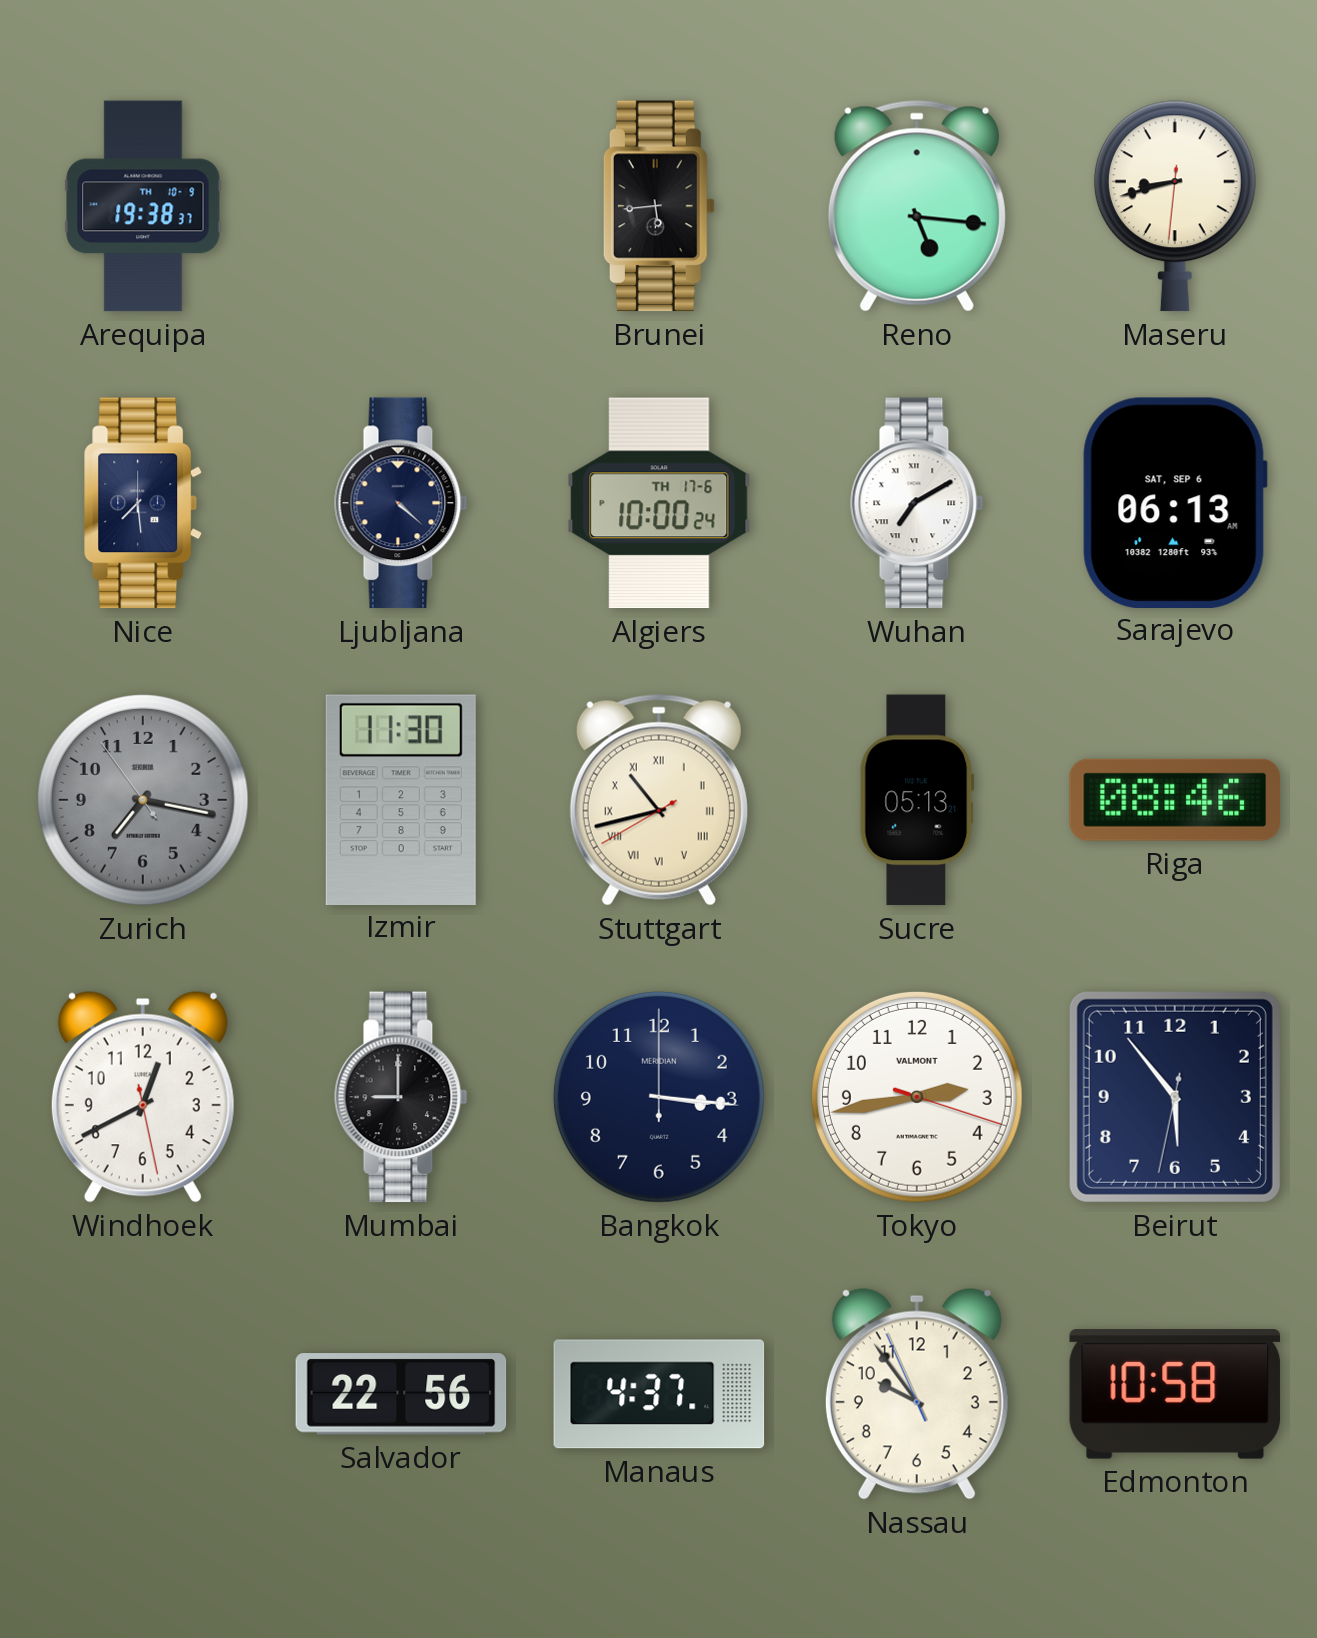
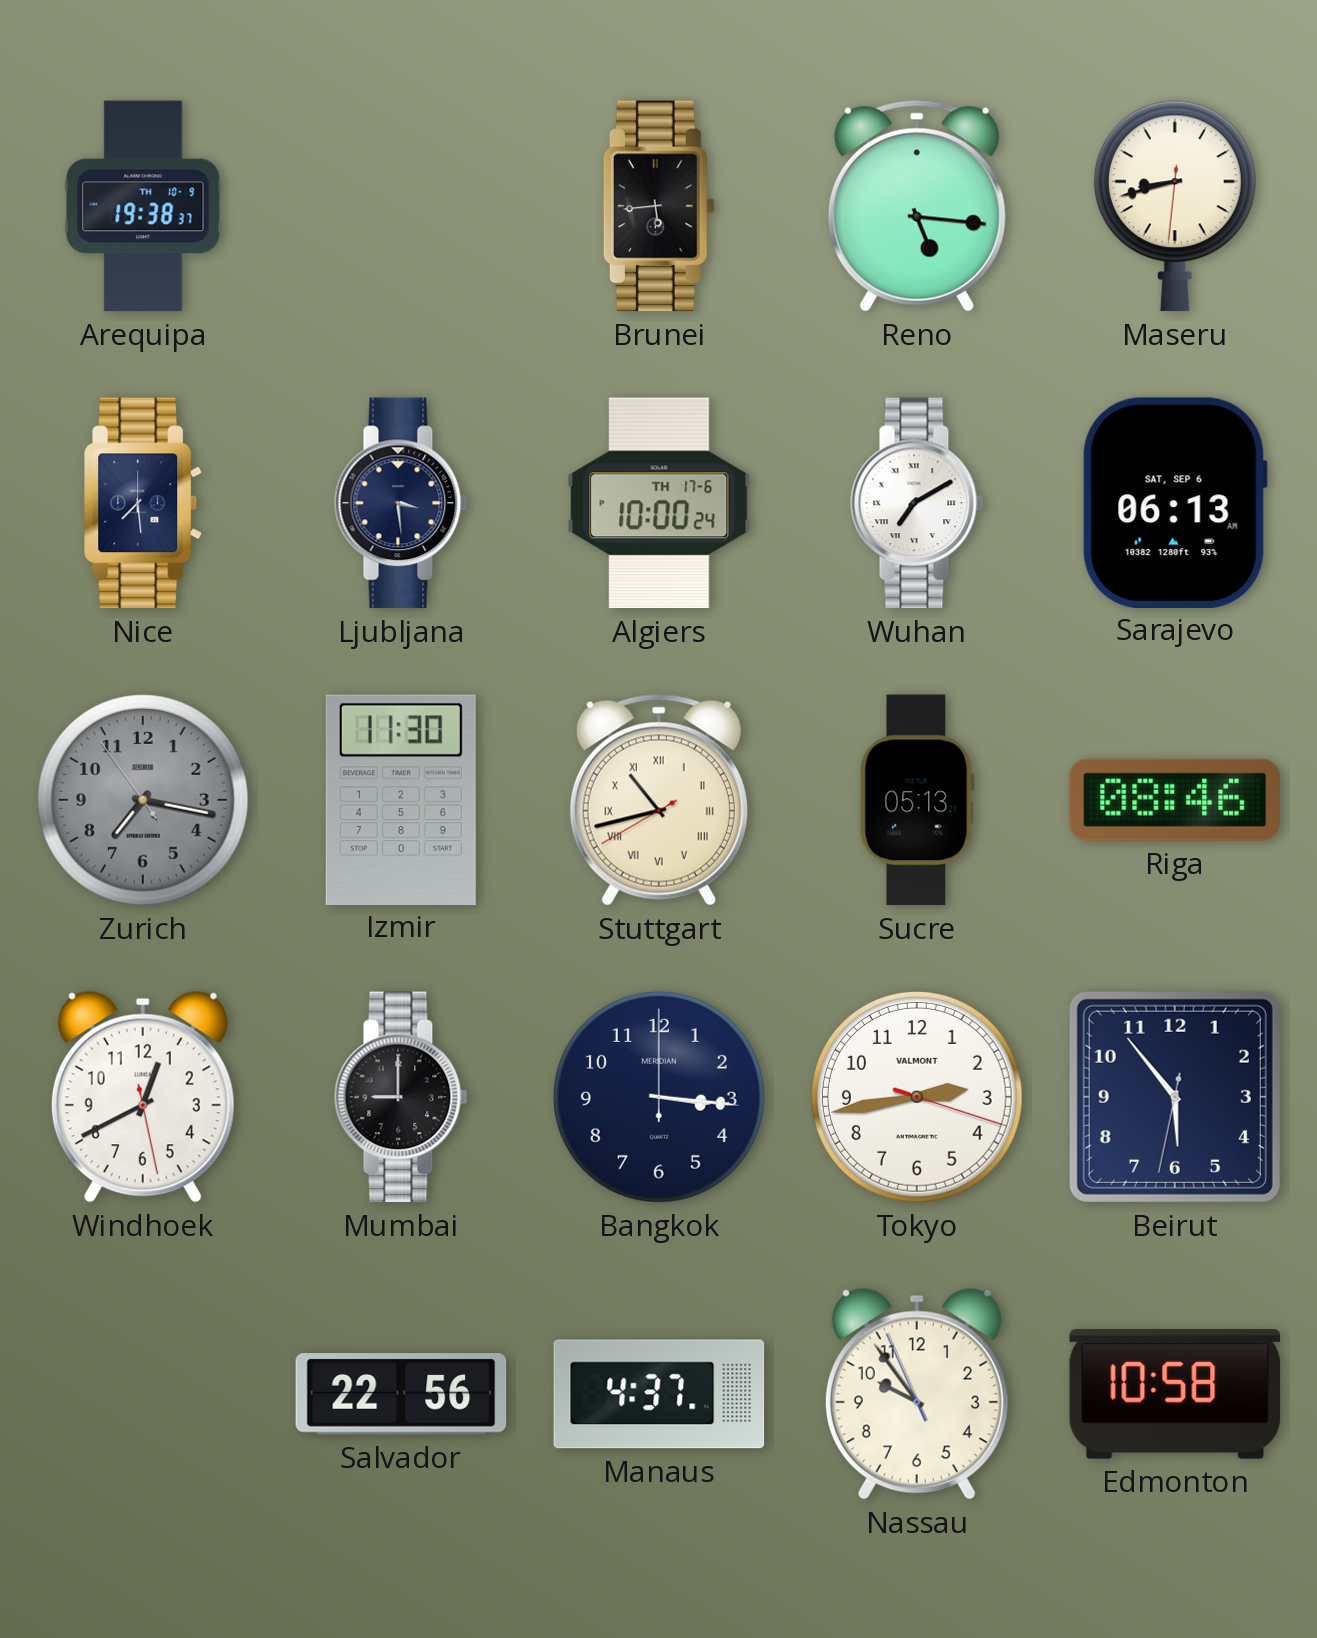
Ljubljana: 4:22 -> 3:29
